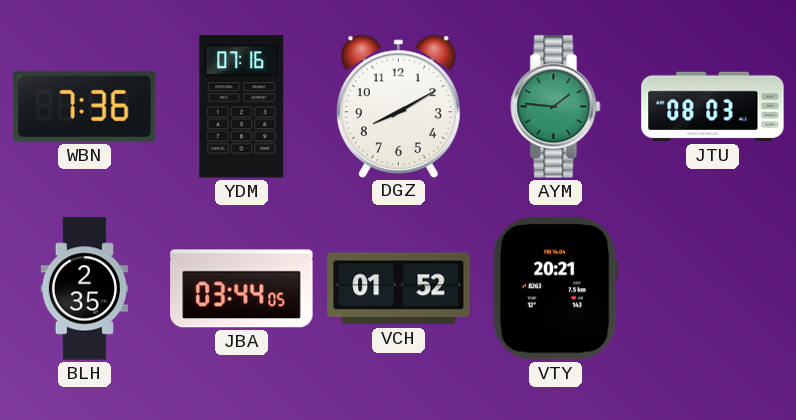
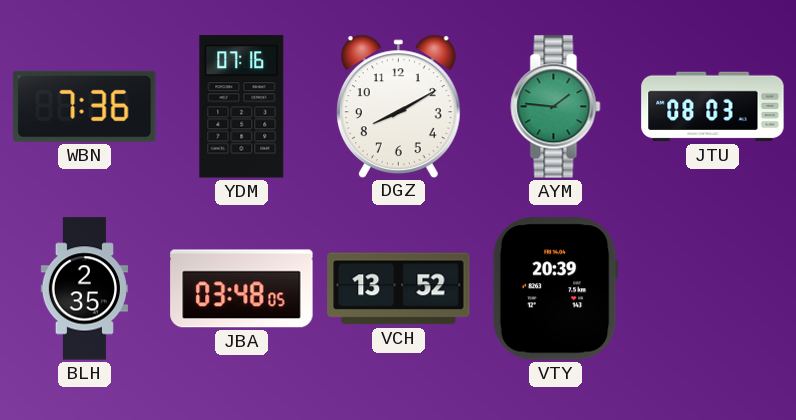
JBA: 03:44 -> 03:48
VCH: 01:52 -> 13:52
VTY: 20:21 -> 20:39
